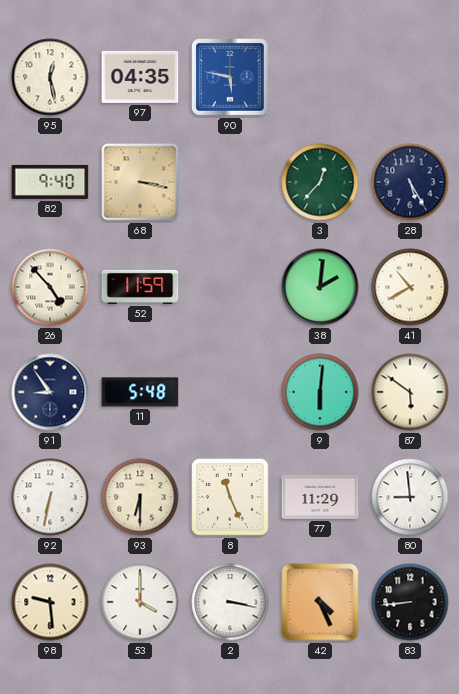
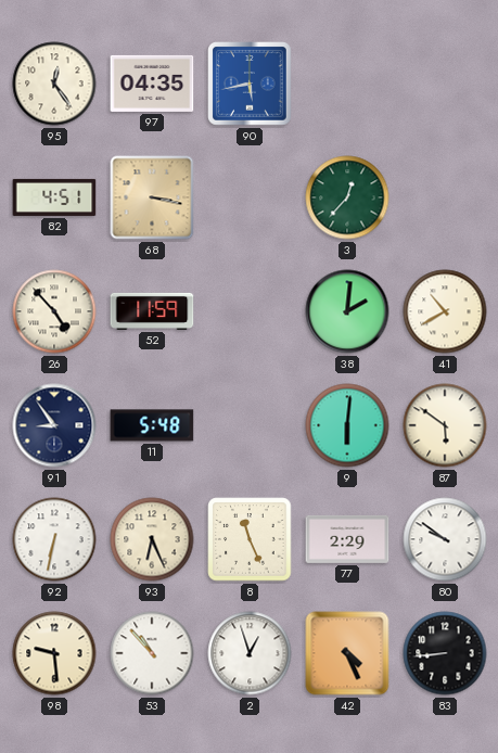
95: 12:28 -> 12:24
90: 5:47 -> 5:43
82: 9:40 -> 4:51
28: 5:25 -> none
93: 6:30 -> 6:26
77: 11:29 -> 2:29
80: 8:59 -> 9:51
53: 4:00 -> 10:53
2: 3:17 -> 12:57
